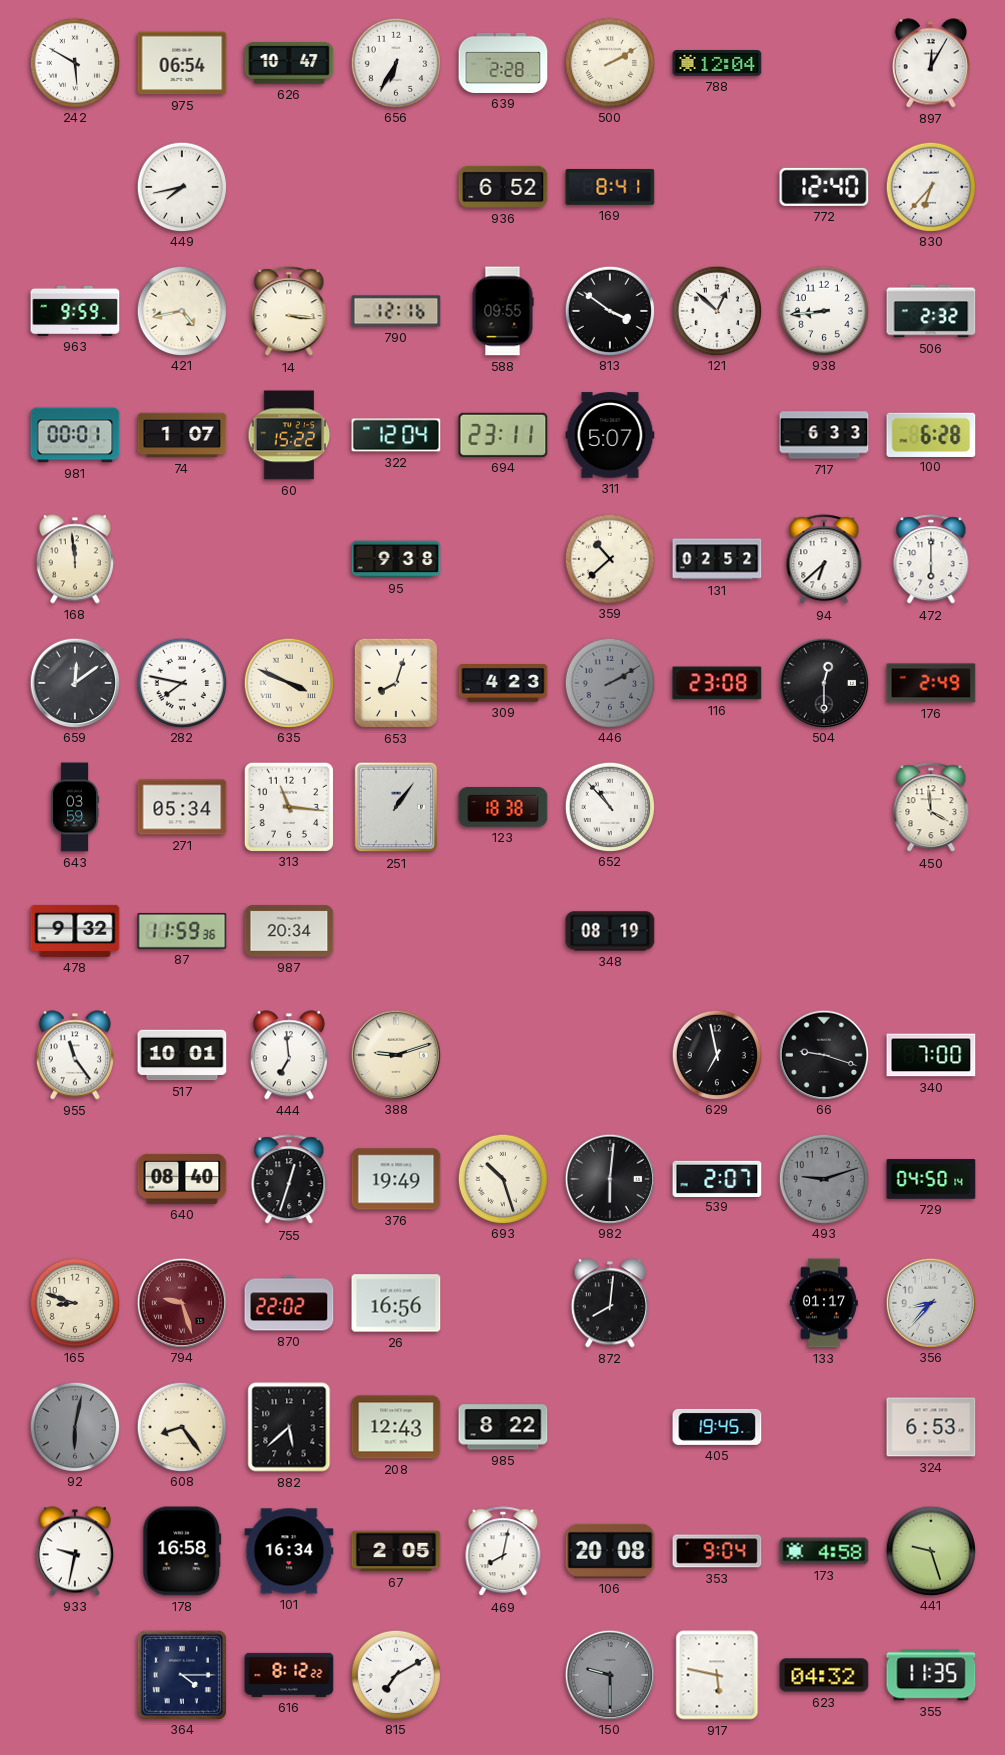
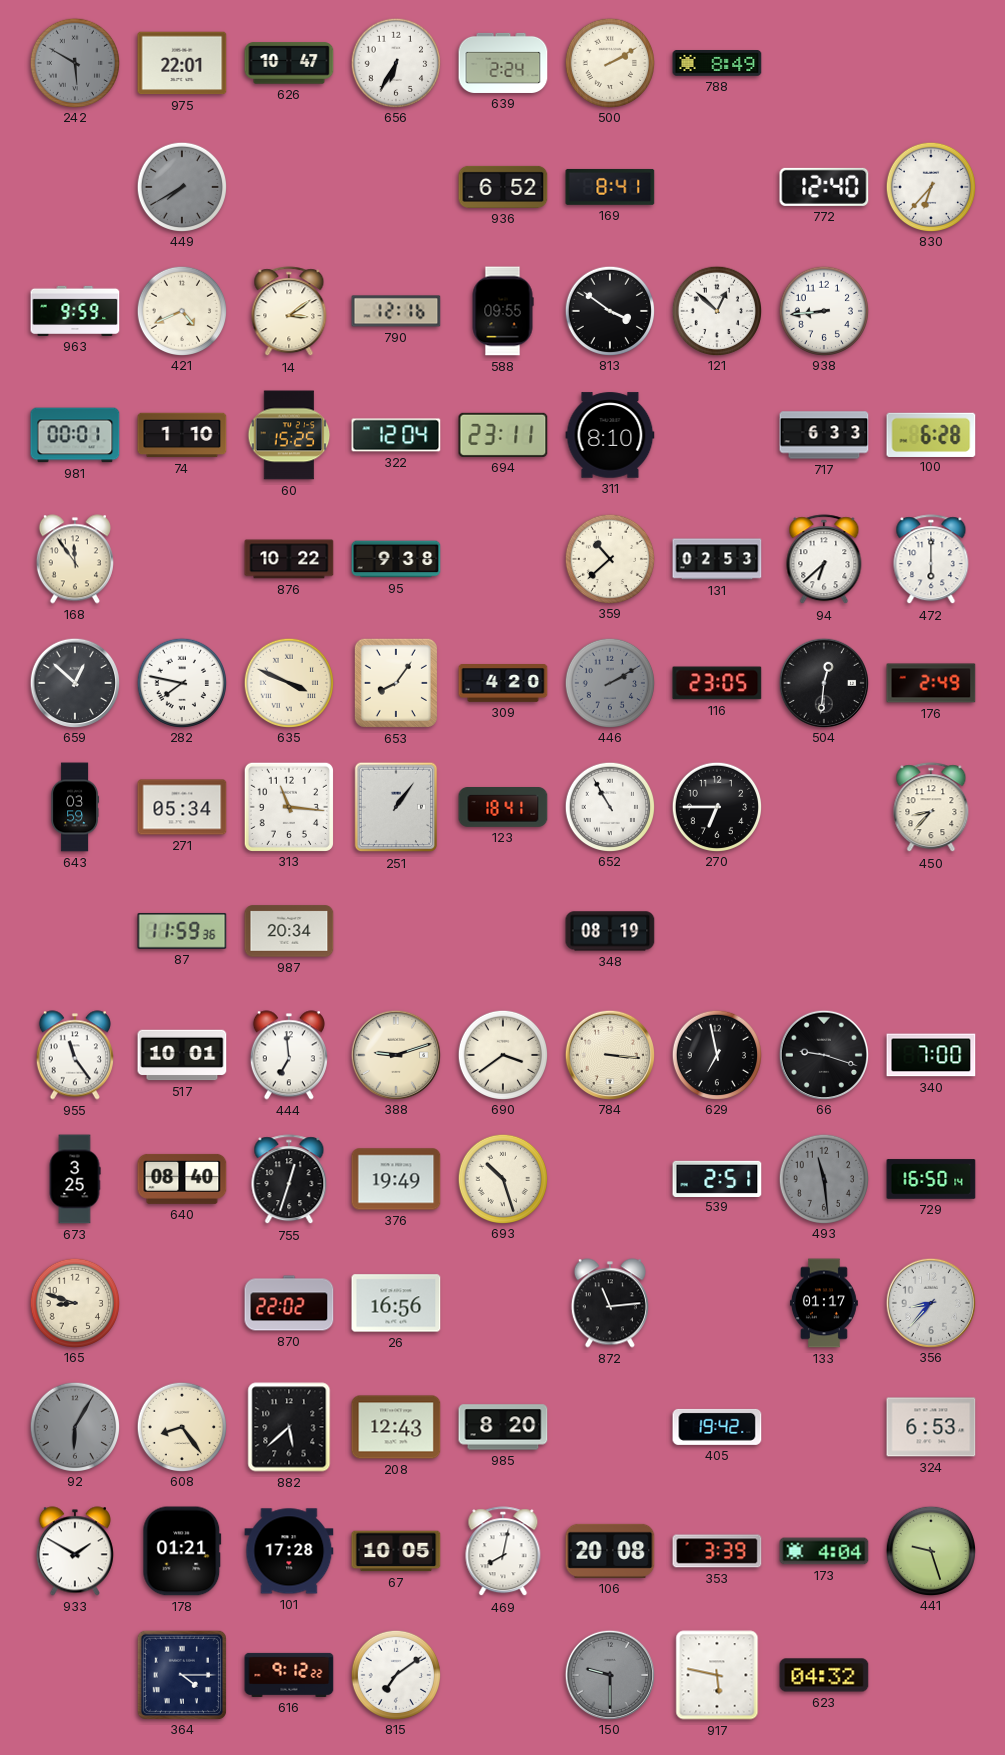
242 dial: white -> grey
975: 06:54 -> 22:01
639: 2:28 -> 2:24
788: 12:04 -> 8:49
897: 12:05 -> none
449: 7:43 -> 7:40
449 dial: white -> grey
421: 4:43 -> 4:41
14: 3:16 -> 3:09
506: 2:32 -> none
74: 1:07 -> 1:10
60: 15:22 -> 15:25
311: 5:07 -> 8:10
168: 11:59 -> 11:54
876: none -> 10:22
131: 02:52 -> 02:53
659: 12:09 -> 12:52
653: 8:03 -> 8:06
309: 4:23 -> 4:20
116: 23:08 -> 23:05
504: 12:30 -> 12:31
123: 18:38 -> 18:41
652: 10:53 -> 10:55
270: none -> 6:45
450: 3:59 -> 8:37
478: 9:32 -> none
690: none -> 3:39
784: none -> 3:16
673: none -> 3:25
982: 6:01 -> none
539: 2:07 -> 2:51
493: 9:12 -> 11:29
729: 04:50 -> 16:50
794: 9:27 -> none
872: 8:01 -> 11:14
92: 6:02 -> 6:05
985: 8:22 -> 8:20
405: 19:45 -> 19:42
933: 9:32 -> 1:50
178: 16:58 -> 01:21
101: 16:34 -> 17:28
67: 2:05 -> 10:05
353: 9:04 -> 3:39
173: 4:58 -> 4:04
616: 8:12 -> 9:12
815: 7:10 -> 7:09
355: 11:35 -> none
